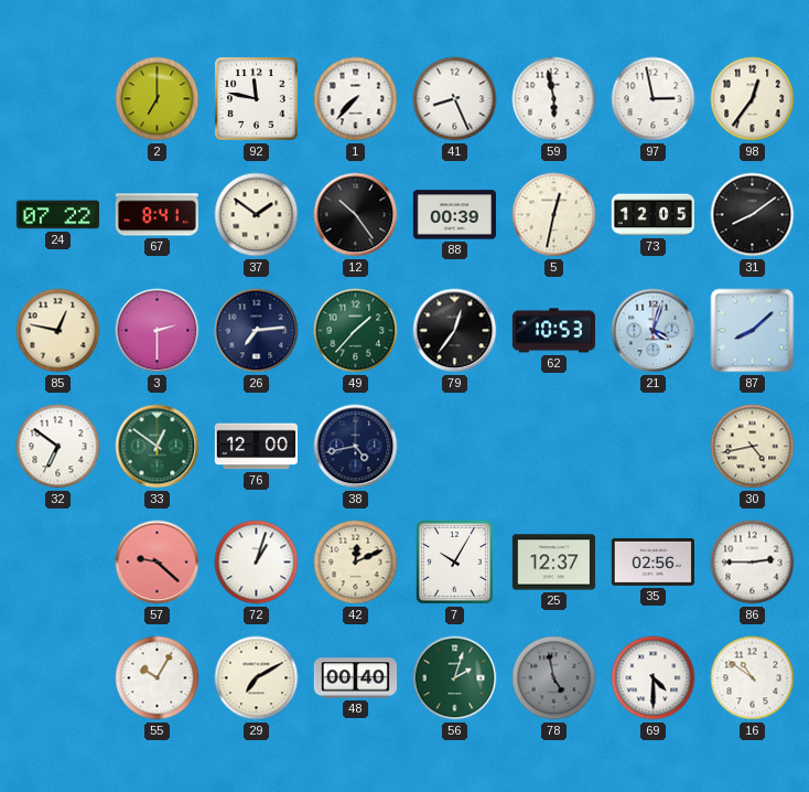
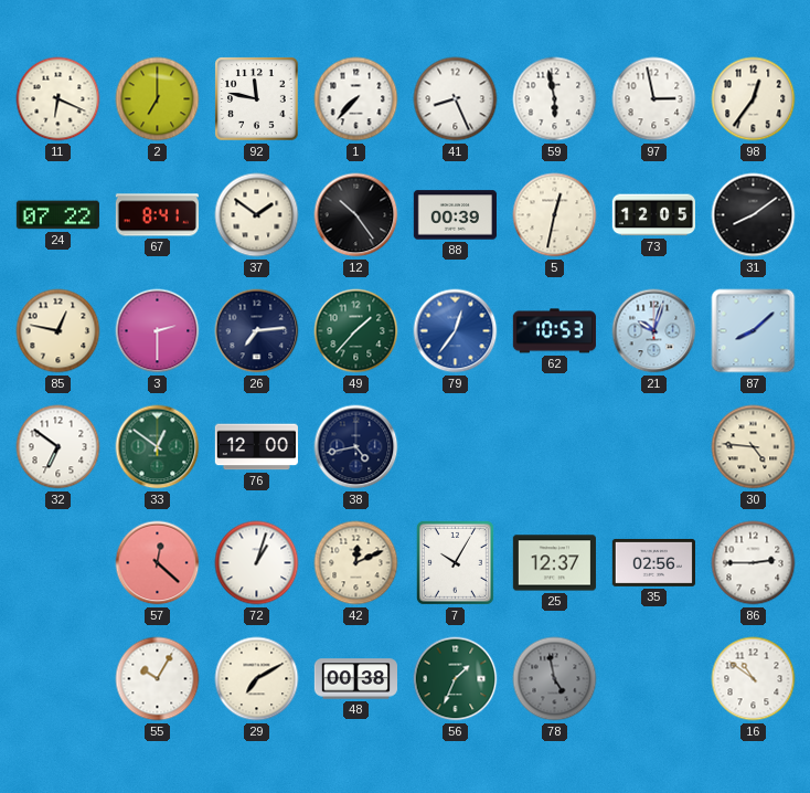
11: none -> 6:19
79 dial: black -> blue
21: 4:03 -> 10:03
30: 4:43 -> 4:46
57: 9:22 -> 12:22
48: 00:40 -> 00:38
56: 2:03 -> 1:34
69: 4:30 -> none
